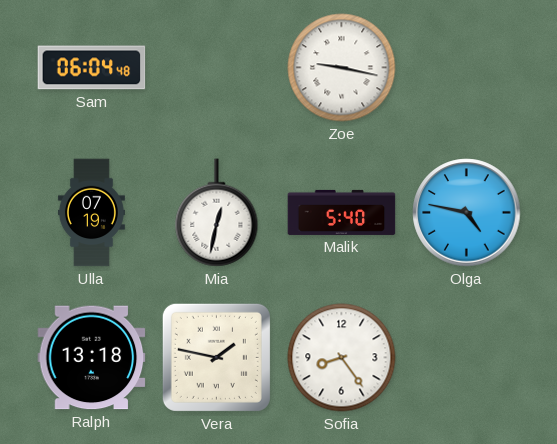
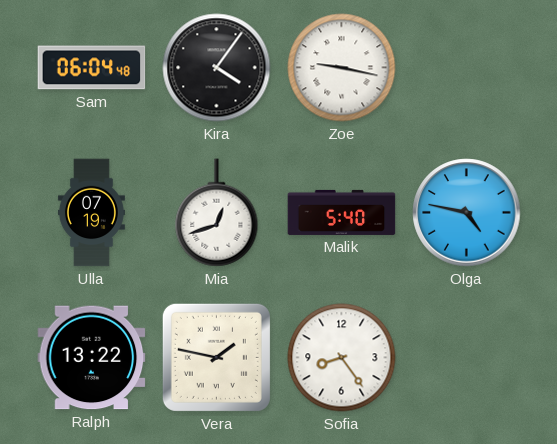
Kira: none -> 4:06
Mia: 12:32 -> 12:42
Ralph: 13:18 -> 13:22
